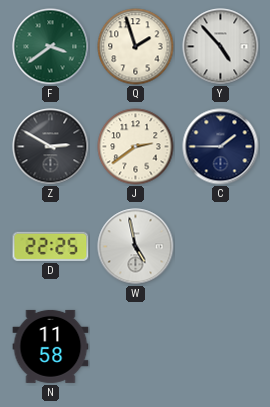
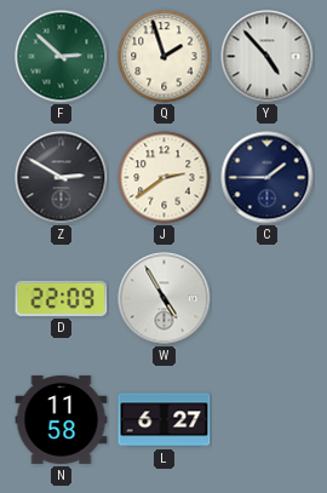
F: 3:39 -> 2:52
D: 22:25 -> 22:09
W: 4:58 -> 4:55
L: none -> 6:27
